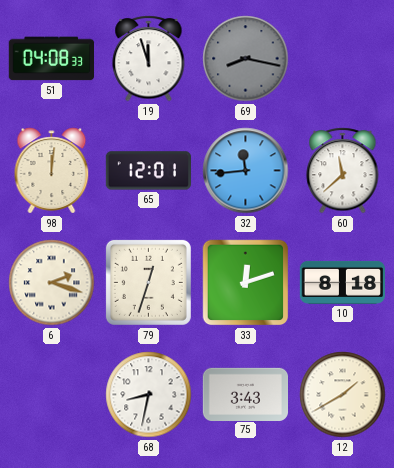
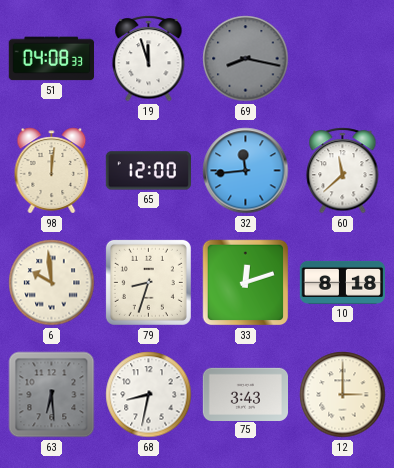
65: 12:01 -> 12:00
6: 2:18 -> 9:59
79: 12:33 -> 8:33
63: none -> 6:29
12: 1:40 -> 3:00
